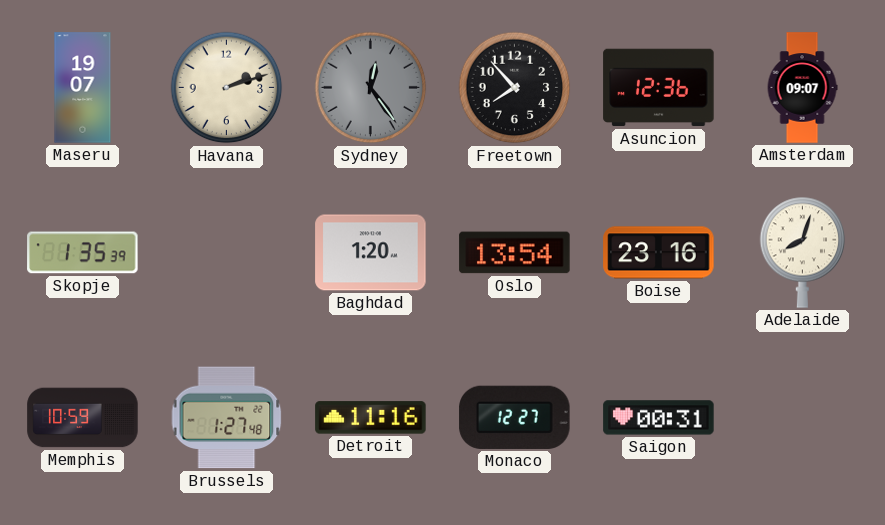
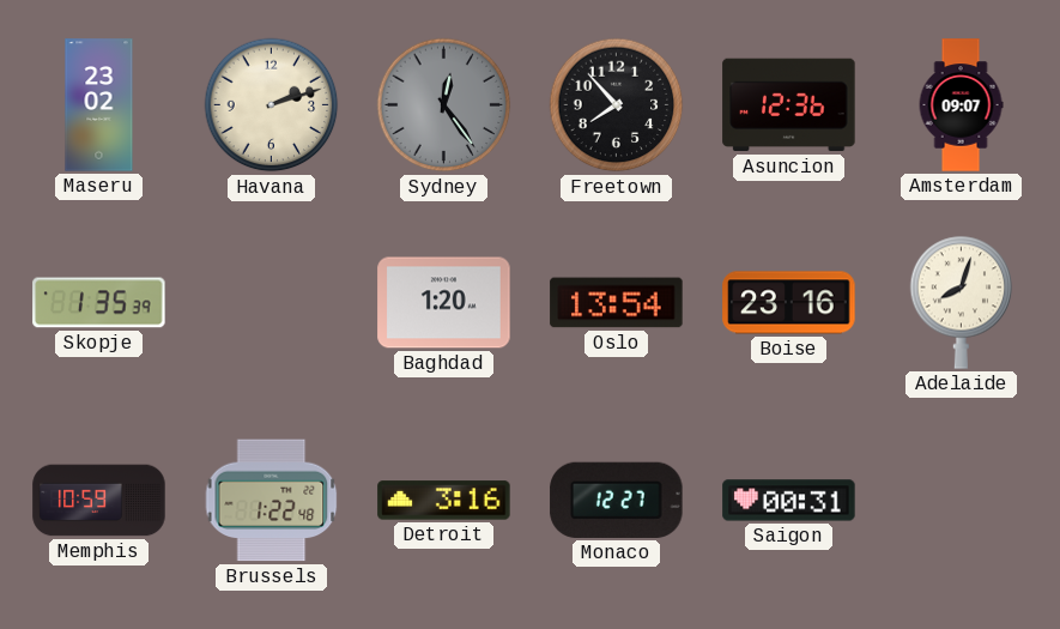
Maseru: 19:07 -> 23:02
Brussels: 1:27 -> 1:22
Detroit: 11:16 -> 3:16
